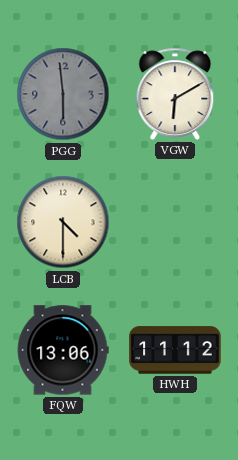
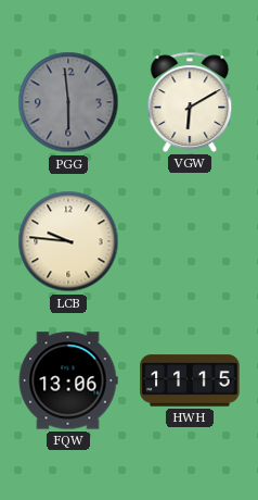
LCB: 4:30 -> 9:46
HWH: 11:12 -> 11:15
